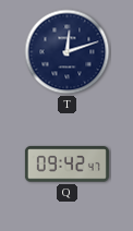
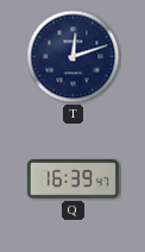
Q: 09:42 -> 16:39
